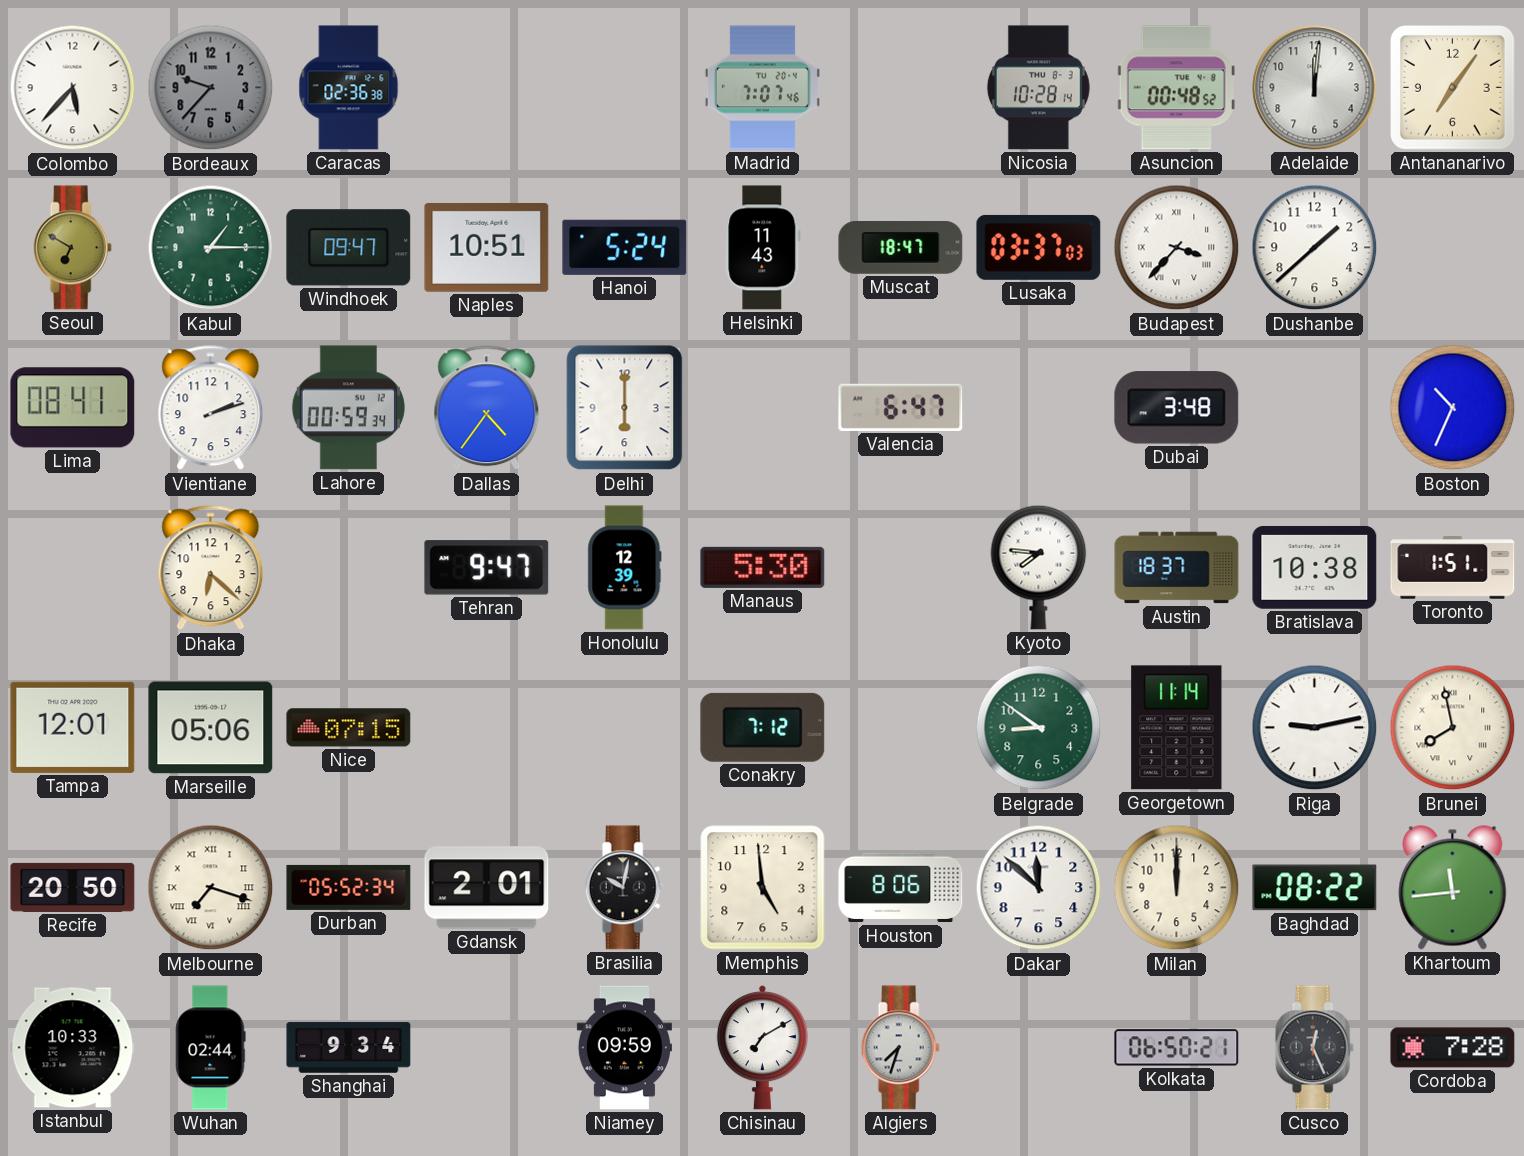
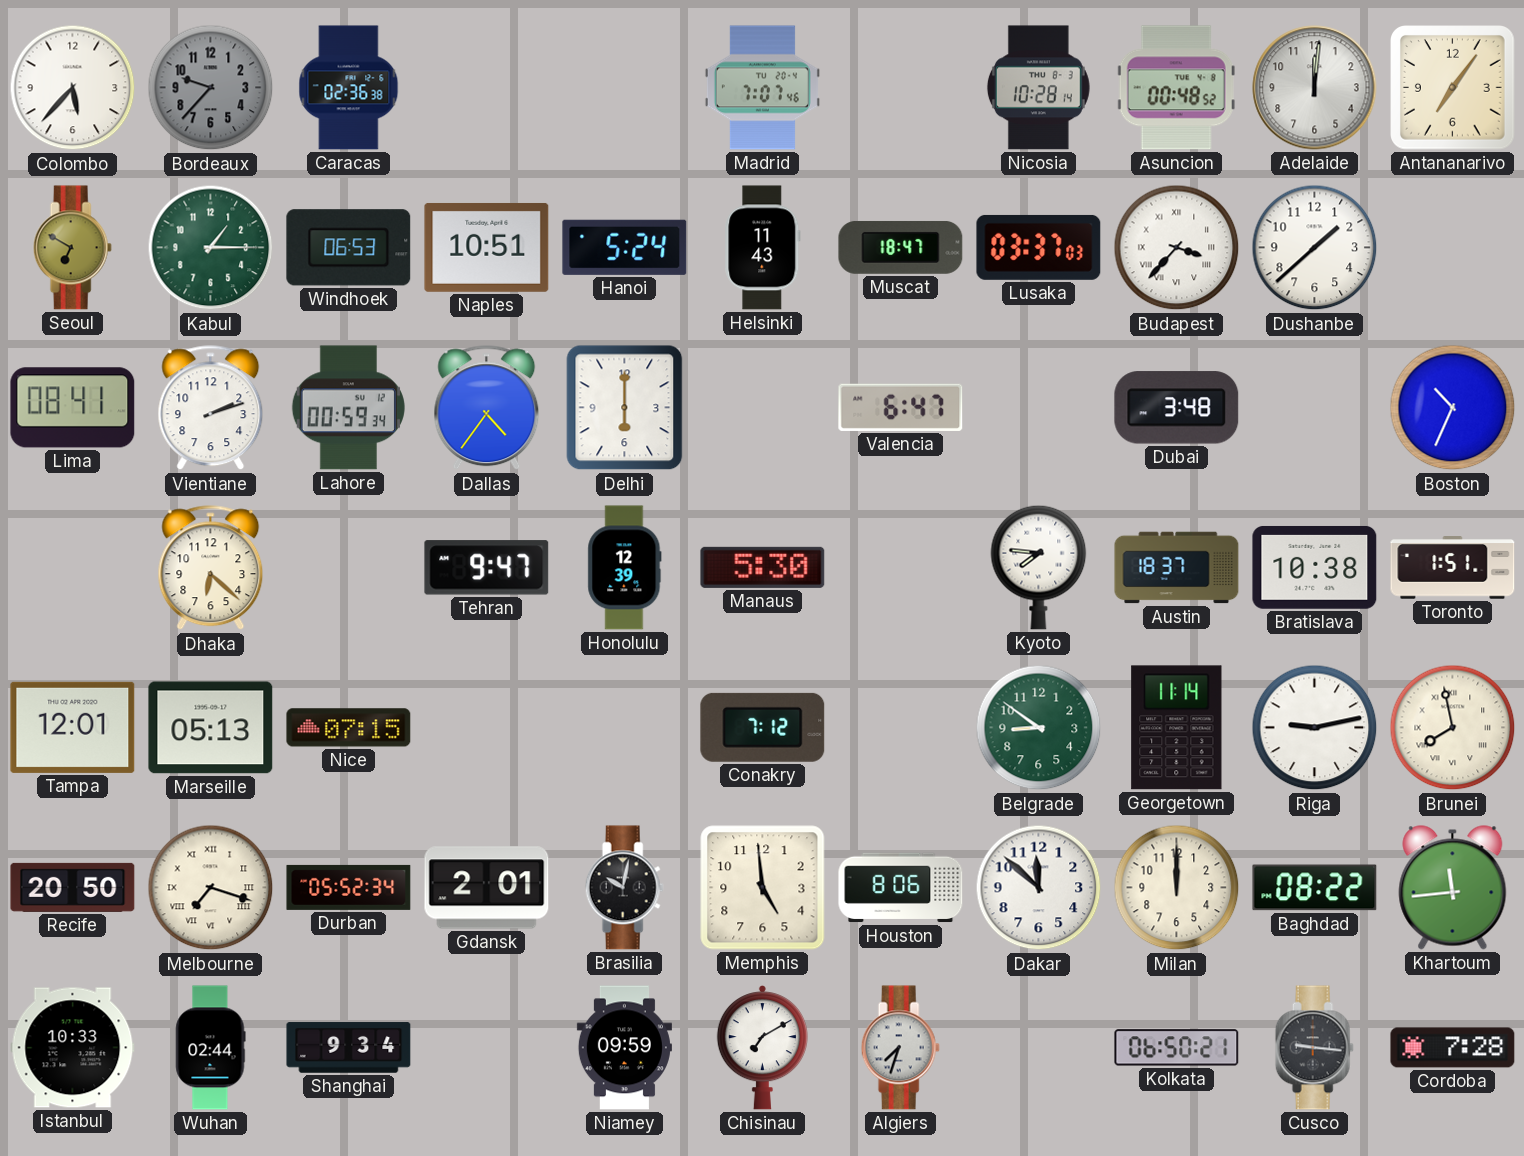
Windhoek: 09:47 -> 06:53
Marseille: 05:06 -> 05:13
Cusco: 12:26 -> 9:16
